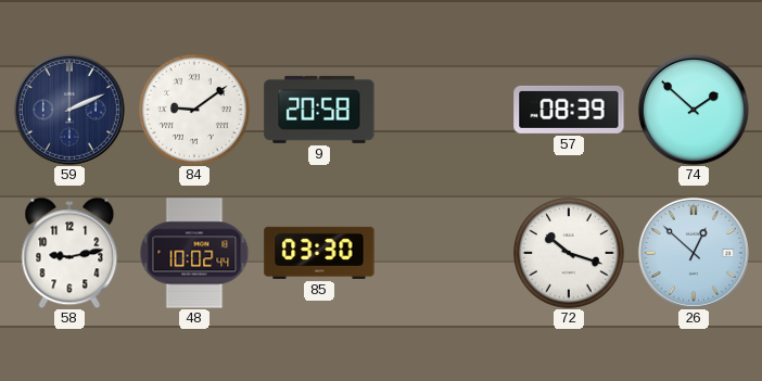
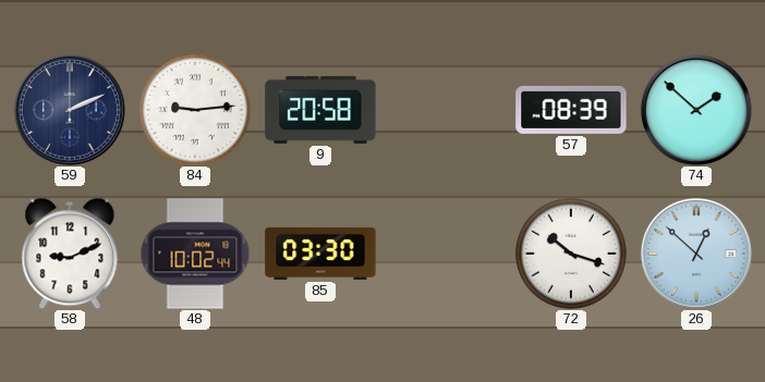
84: 9:09 -> 9:14
58: 9:13 -> 9:11
